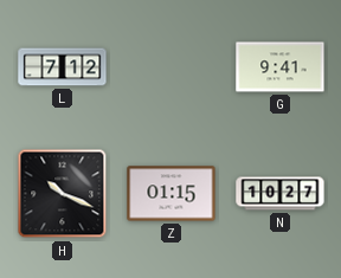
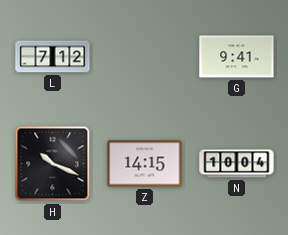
Z: 01:15 -> 14:15
N: 10:27 -> 10:04
